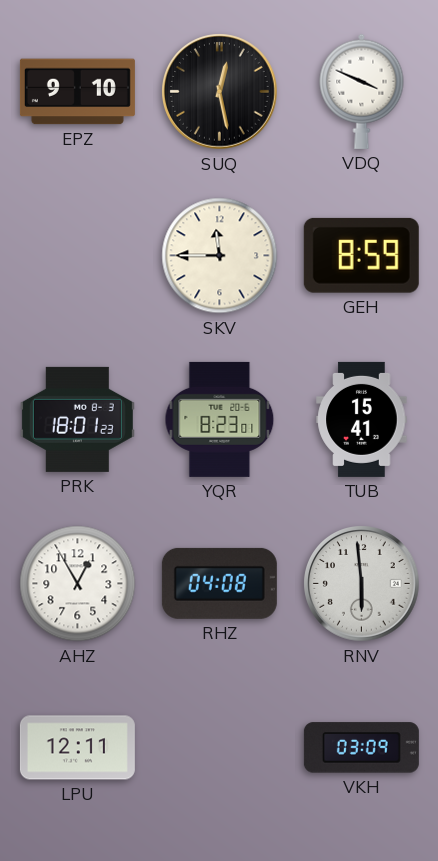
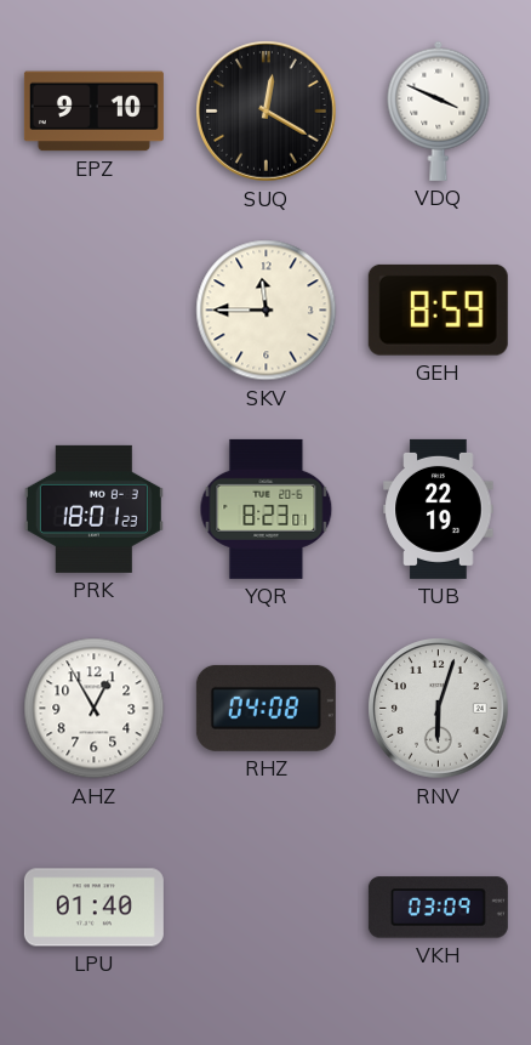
SUQ: 12:28 -> 12:20
TUB: 15:41 -> 22:19
RNV: 5:59 -> 6:03
LPU: 12:11 -> 01:40
